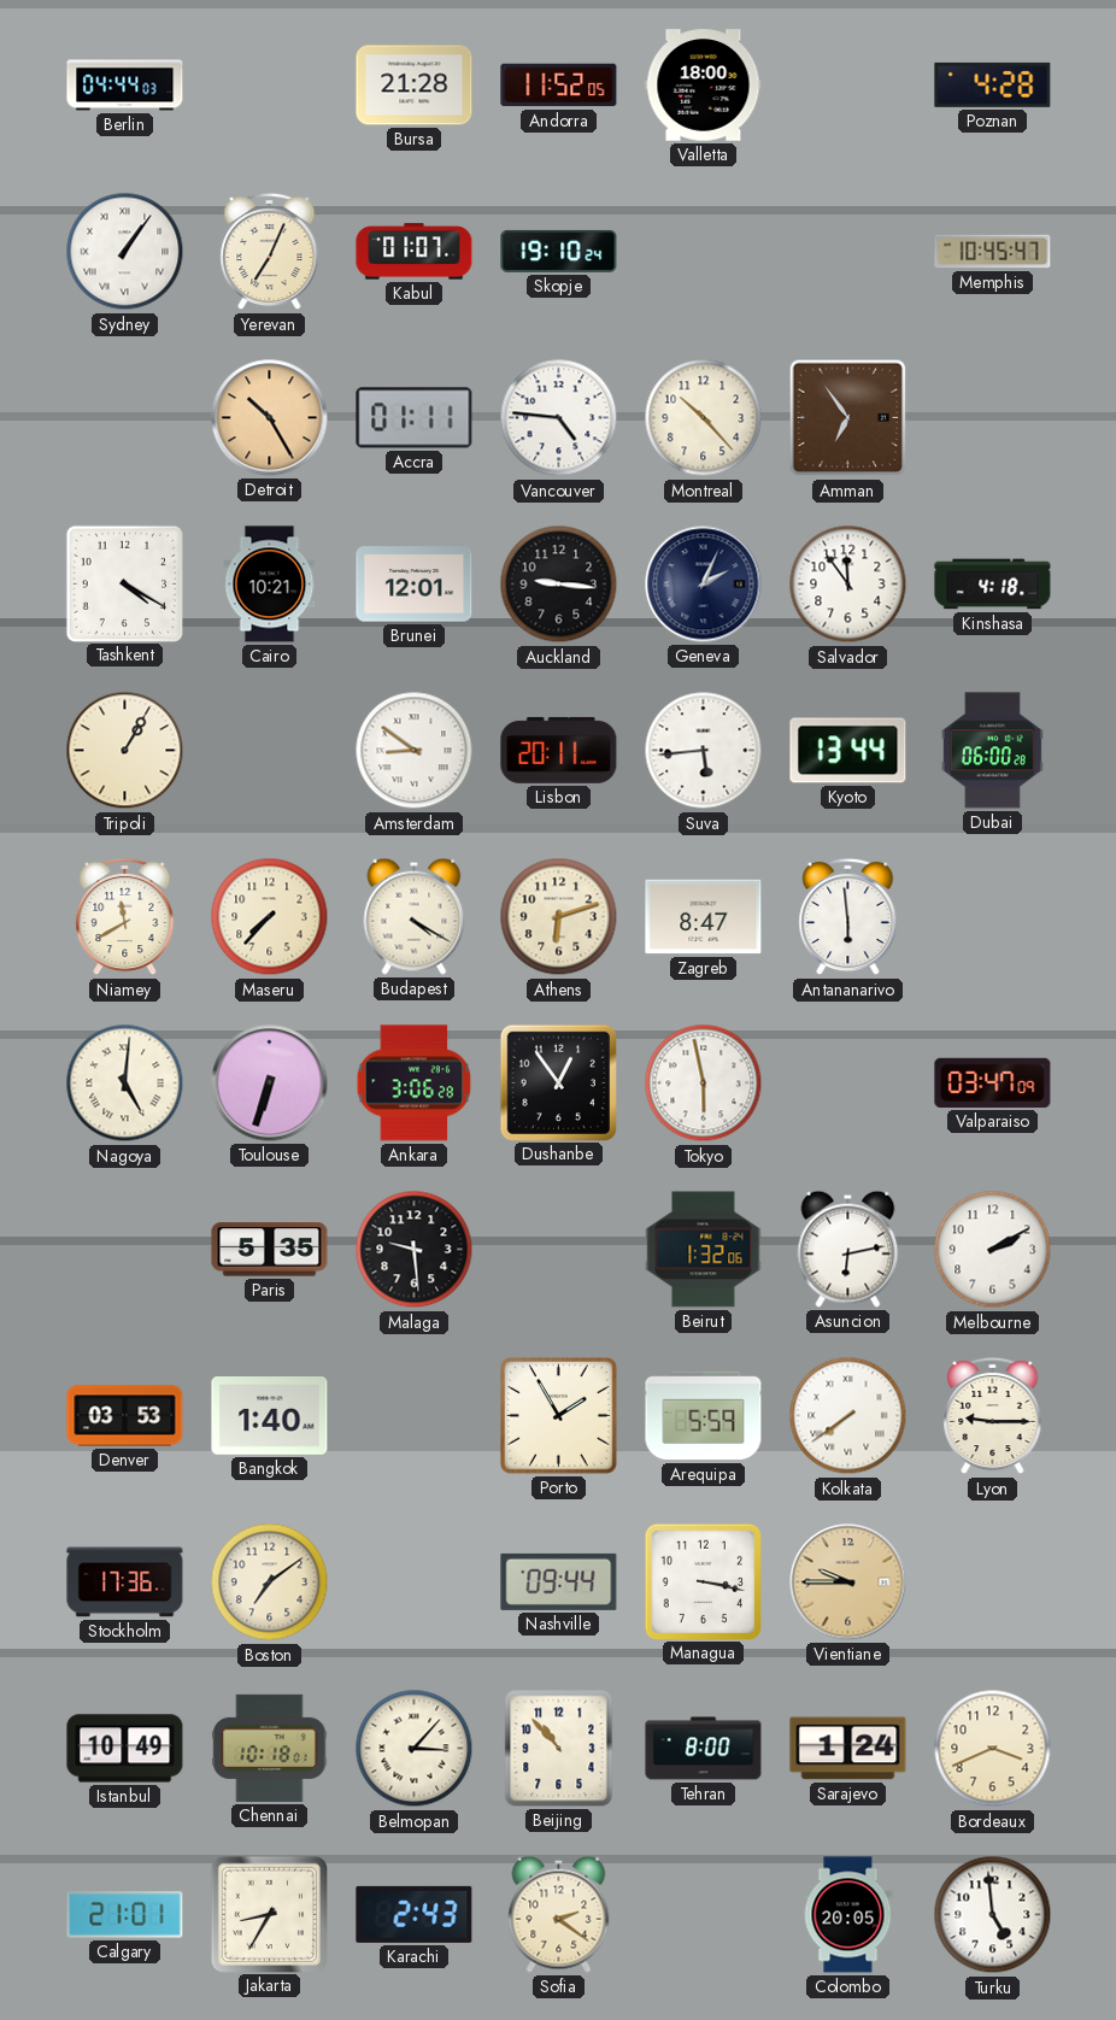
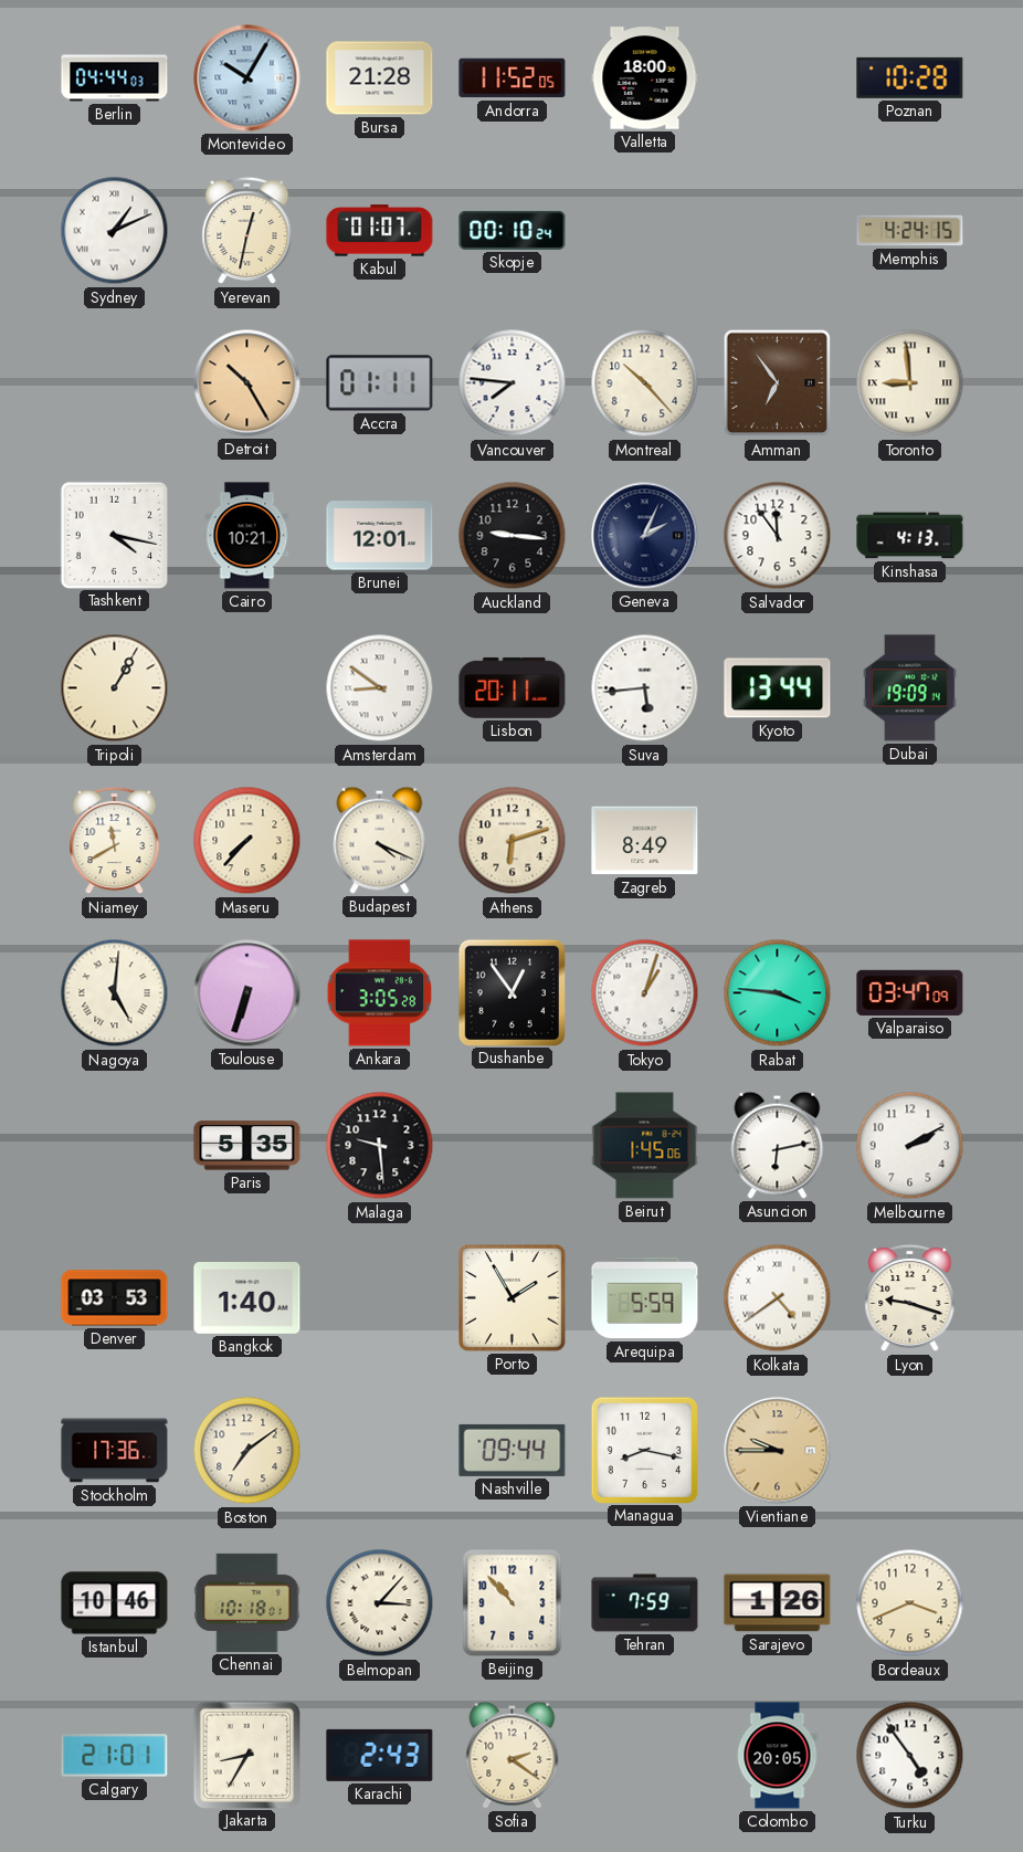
Montevideo: none -> 10:05
Poznan: 4:28 -> 10:28
Sydney: 1:06 -> 1:11
Yerevan: 7:04 -> 12:32
Skopje: 19:10 -> 00:10
Memphis: 10:45 -> 4:24
Vancouver: 4:46 -> 7:46
Toronto: none -> 8:59
Tashkent: 4:20 -> 4:17
Kinshasa: 4:18 -> 4:13
Dubai: 06:00 -> 19:09
Budapest: 4:20 -> 4:19
Zagreb: 8:47 -> 8:49
Antananarivo: 5:59 -> none
Ankara: 3:06 -> 3:05
Tokyo: 5:58 -> 1:03
Rabat: none -> 3:46
Beirut: 1:32 -> 1:45
Kolkata: 7:39 -> 4:39
Lyon: 9:15 -> 9:18
Managua: 3:17 -> 8:17
Istanbul: 10:49 -> 10:46
Tehran: 8:00 -> 7:59
Sarajevo: 1:24 -> 1:26
Turku: 4:59 -> 4:54
